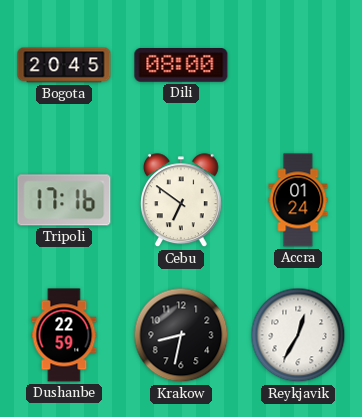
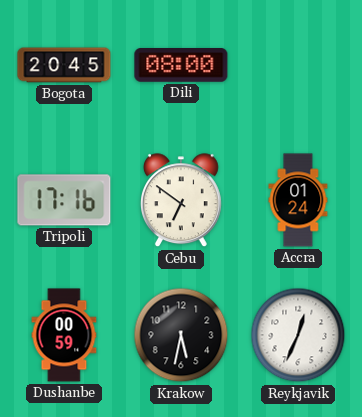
Dushanbe: 22:59 -> 00:59
Krakow: 8:32 -> 5:32
Reykjavik: 12:35 -> 12:34
